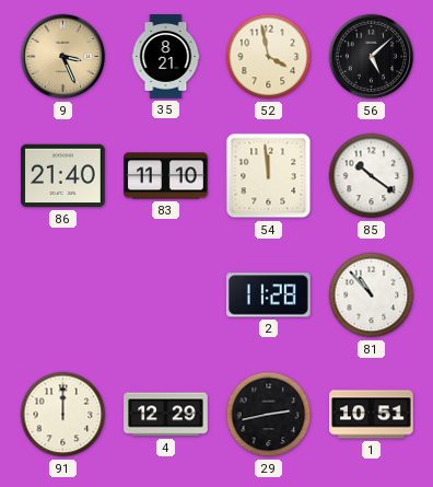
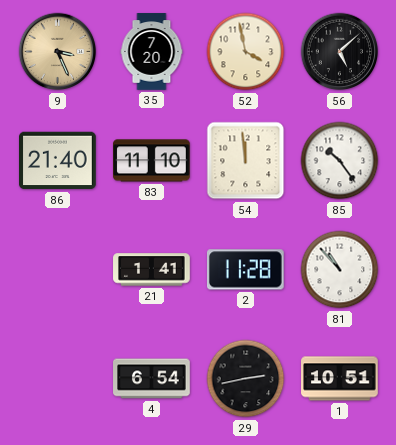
35: 8:21 -> 7:20
85: 10:21 -> 10:24
21: none -> 1:41
91: 12:00 -> none
4: 12:29 -> 6:54
